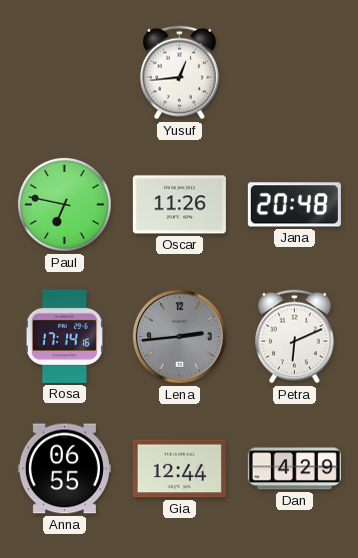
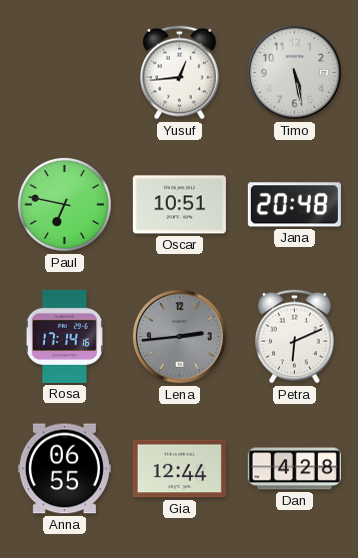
Timo: none -> 5:28
Oscar: 11:26 -> 10:51
Dan: 4:29 -> 4:28
